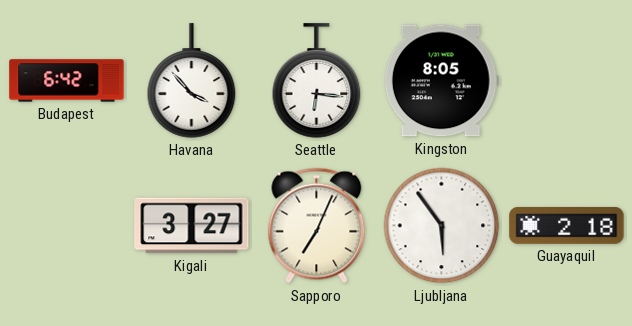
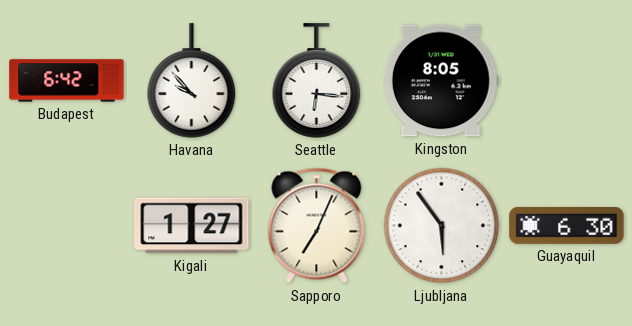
Havana: 3:53 -> 9:53
Kigali: 3:27 -> 1:27
Guayaquil: 2:18 -> 6:30
